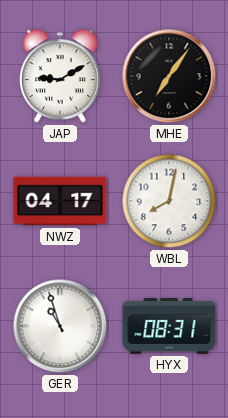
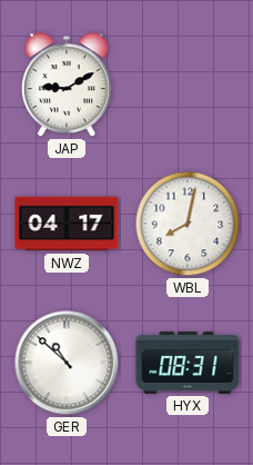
MHE: 7:06 -> none
GER: 10:57 -> 10:52
